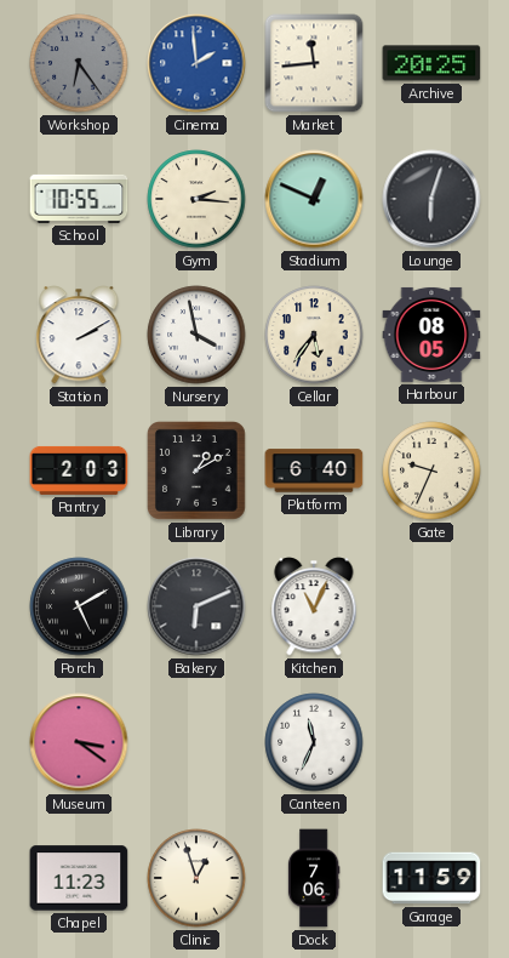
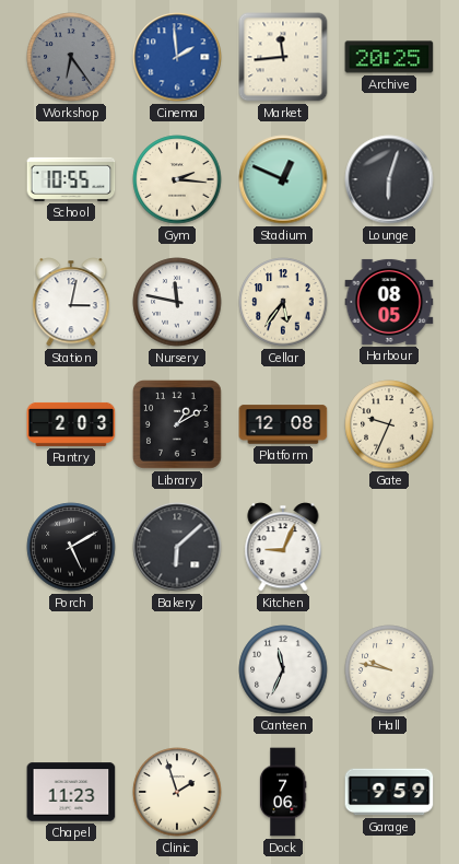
Station: 2:10 -> 3:02
Nursery: 3:58 -> 11:47
Platform: 6:40 -> 12:08
Bakery: 6:11 -> 6:08
Kitchen: 11:04 -> 9:04
Museum: 3:21 -> none
Hall: none -> 9:47
Clinic: 12:57 -> 1:57
Garage: 11:59 -> 9:59
